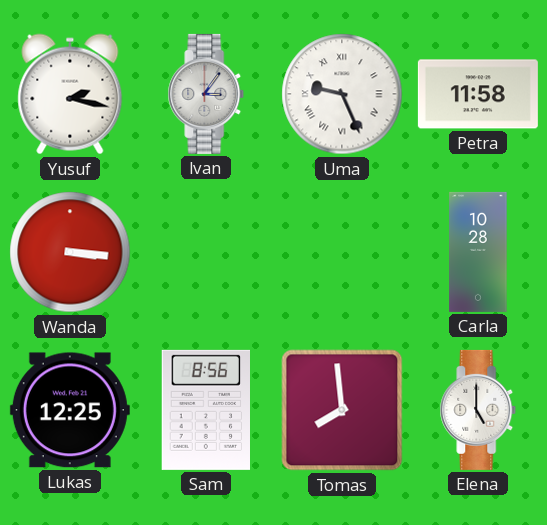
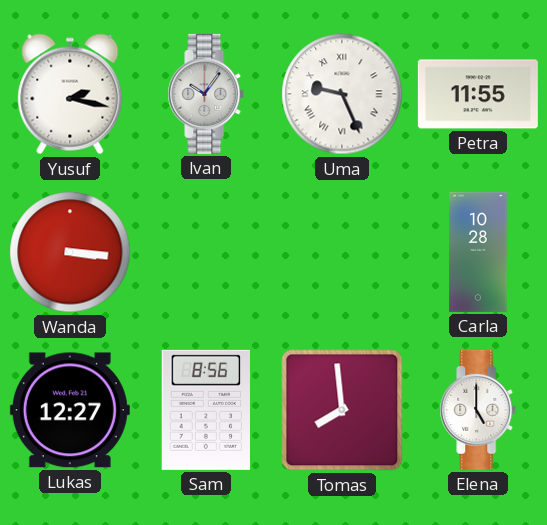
Ivan: 3:06 -> 10:06
Petra: 11:58 -> 11:55
Lukas: 12:25 -> 12:27
